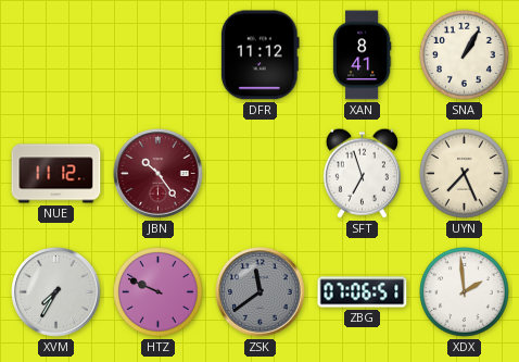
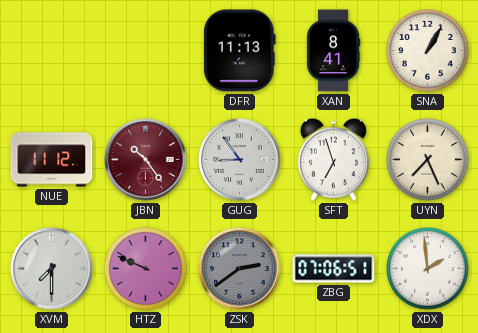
DFR: 11:12 -> 11:13
GUG: none -> 8:54
XVM: 7:35 -> 7:30
ZSK: 11:39 -> 2:39
